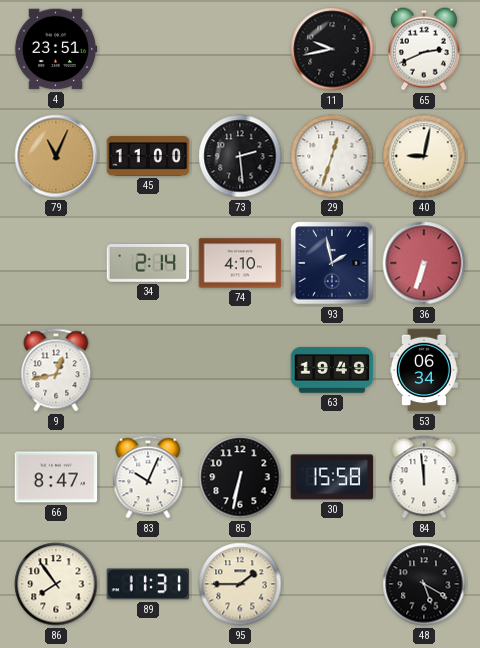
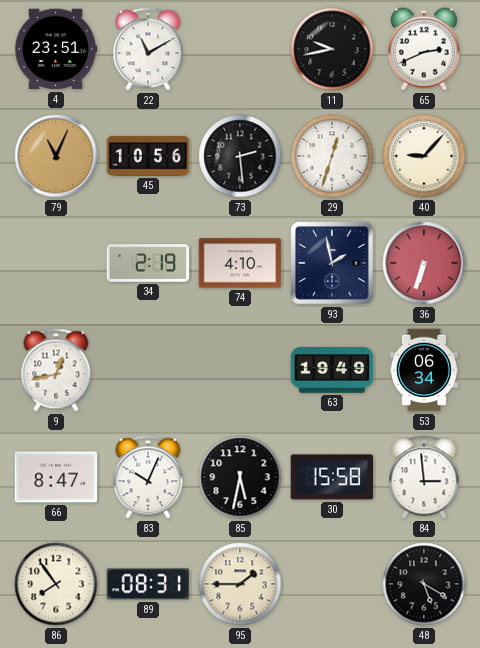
22: none -> 11:10
45: 11:00 -> 10:56
40: 9:02 -> 9:07
34: 2:14 -> 2:19
85: 6:32 -> 5:32
84: 11:59 -> 2:59
89: 11:31 -> 08:31
